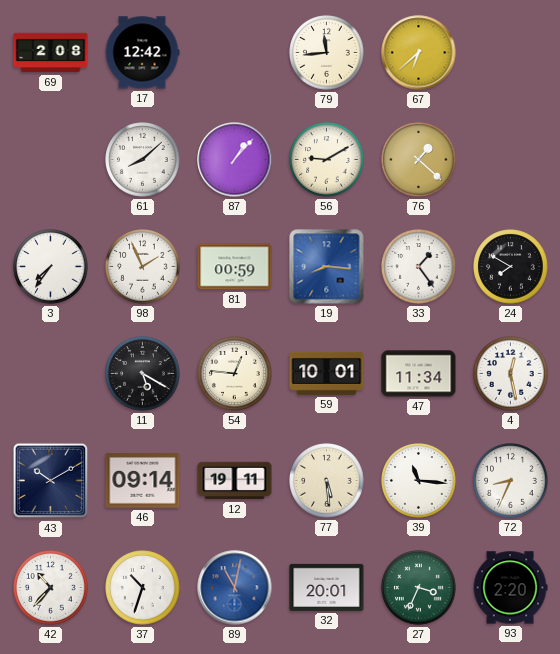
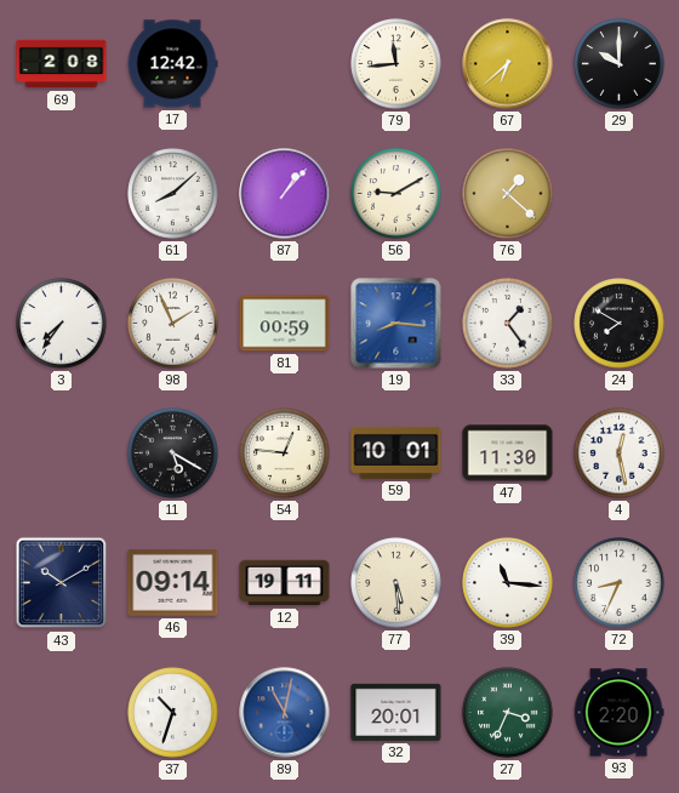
29: none -> 10:00
47: 11:34 -> 11:30
42: 10:37 -> none
